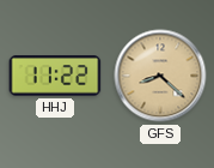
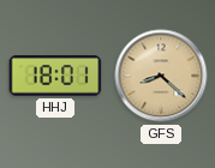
HHJ: 11:22 -> 18:01
